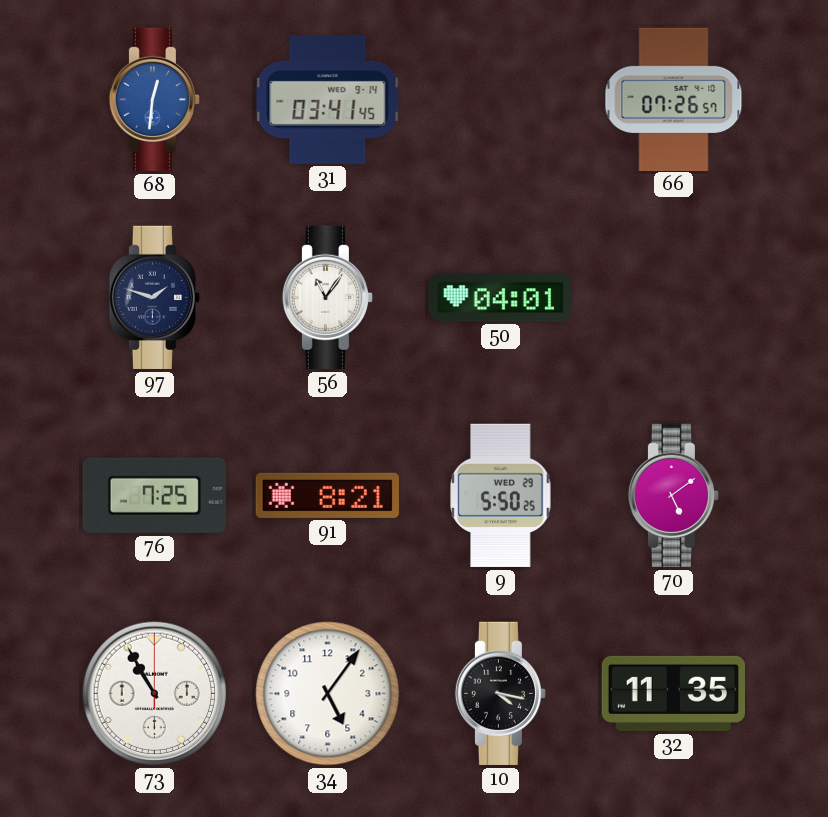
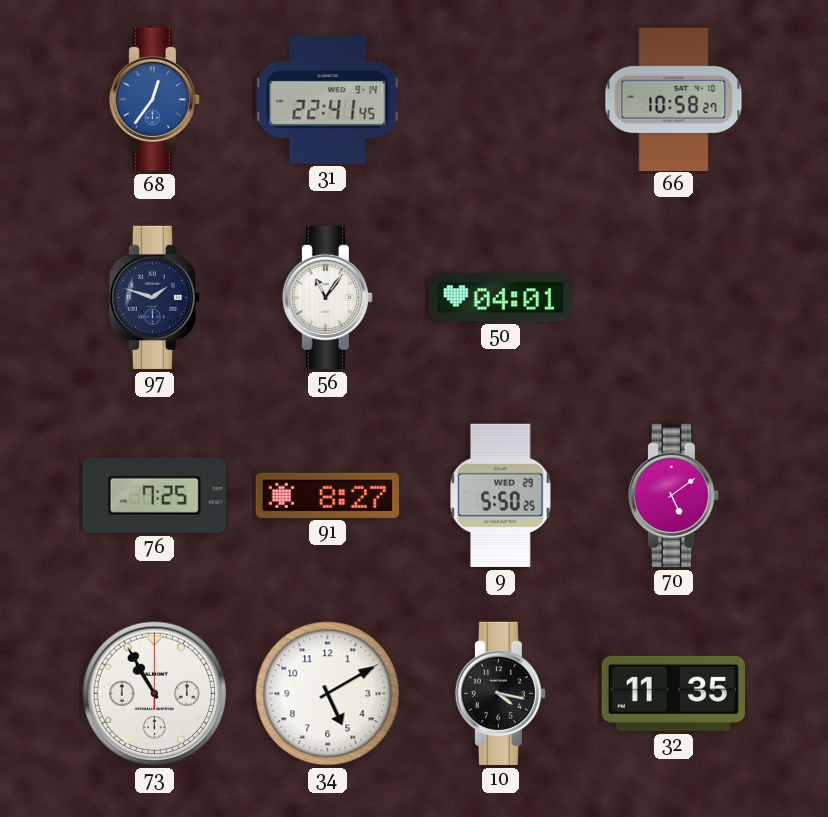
68: 12:31 -> 12:36
31: 03:41 -> 22:41
66: 07:26 -> 10:58
91: 8:21 -> 8:27
34: 5:06 -> 5:10
